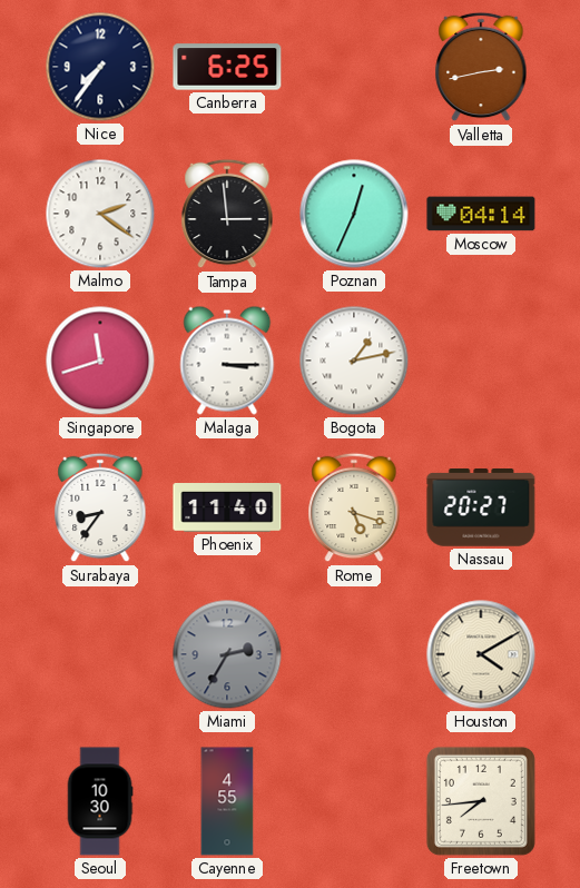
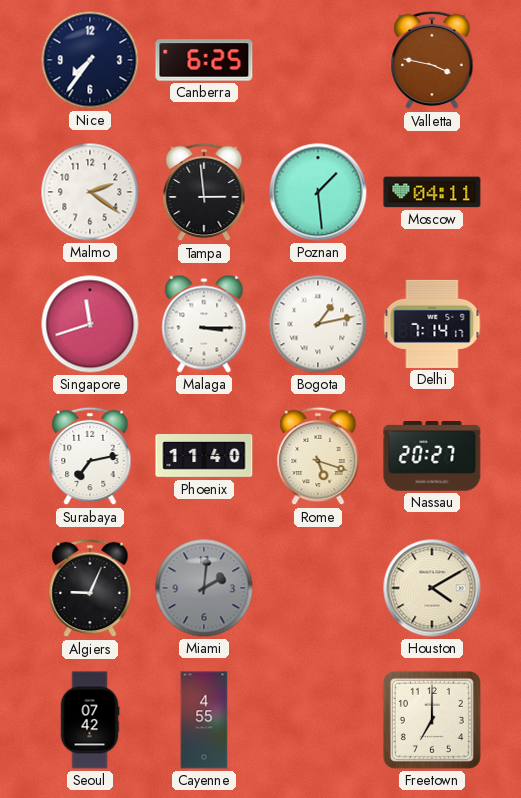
Valletta: 2:43 -> 3:47
Poznan: 12:34 -> 1:29
Moscow: 04:14 -> 04:11
Delhi: none -> 7:14
Surabaya: 8:36 -> 7:13
Algiers: none -> 9:04
Miami: 2:35 -> 2:01
Seoul: 10:30 -> 07:42
Freetown: 7:44 -> 7:00
